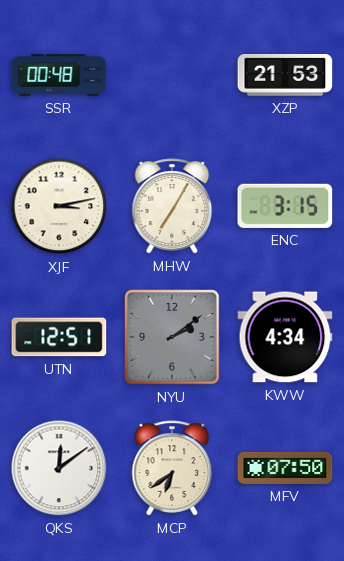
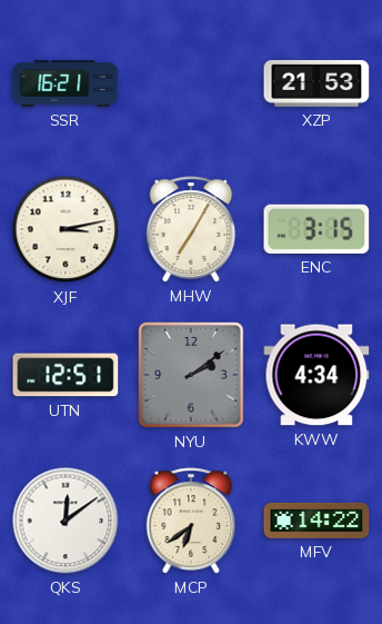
SSR: 00:48 -> 16:21
MFV: 07:50 -> 14:22
